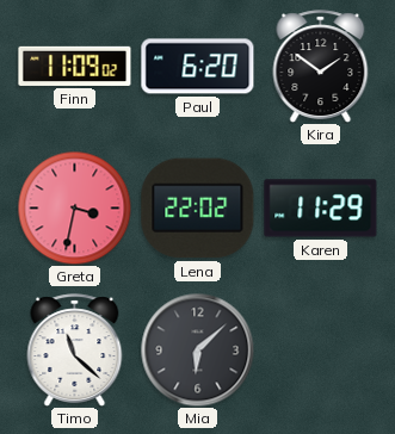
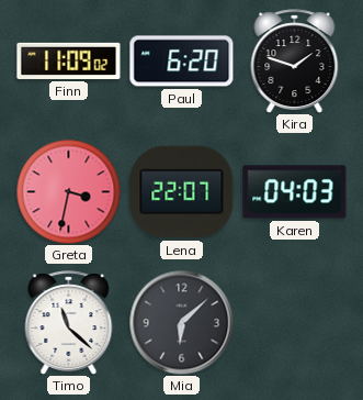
Kira: 1:51 -> 1:48
Lena: 22:02 -> 22:07
Karen: 11:29 -> 04:03
